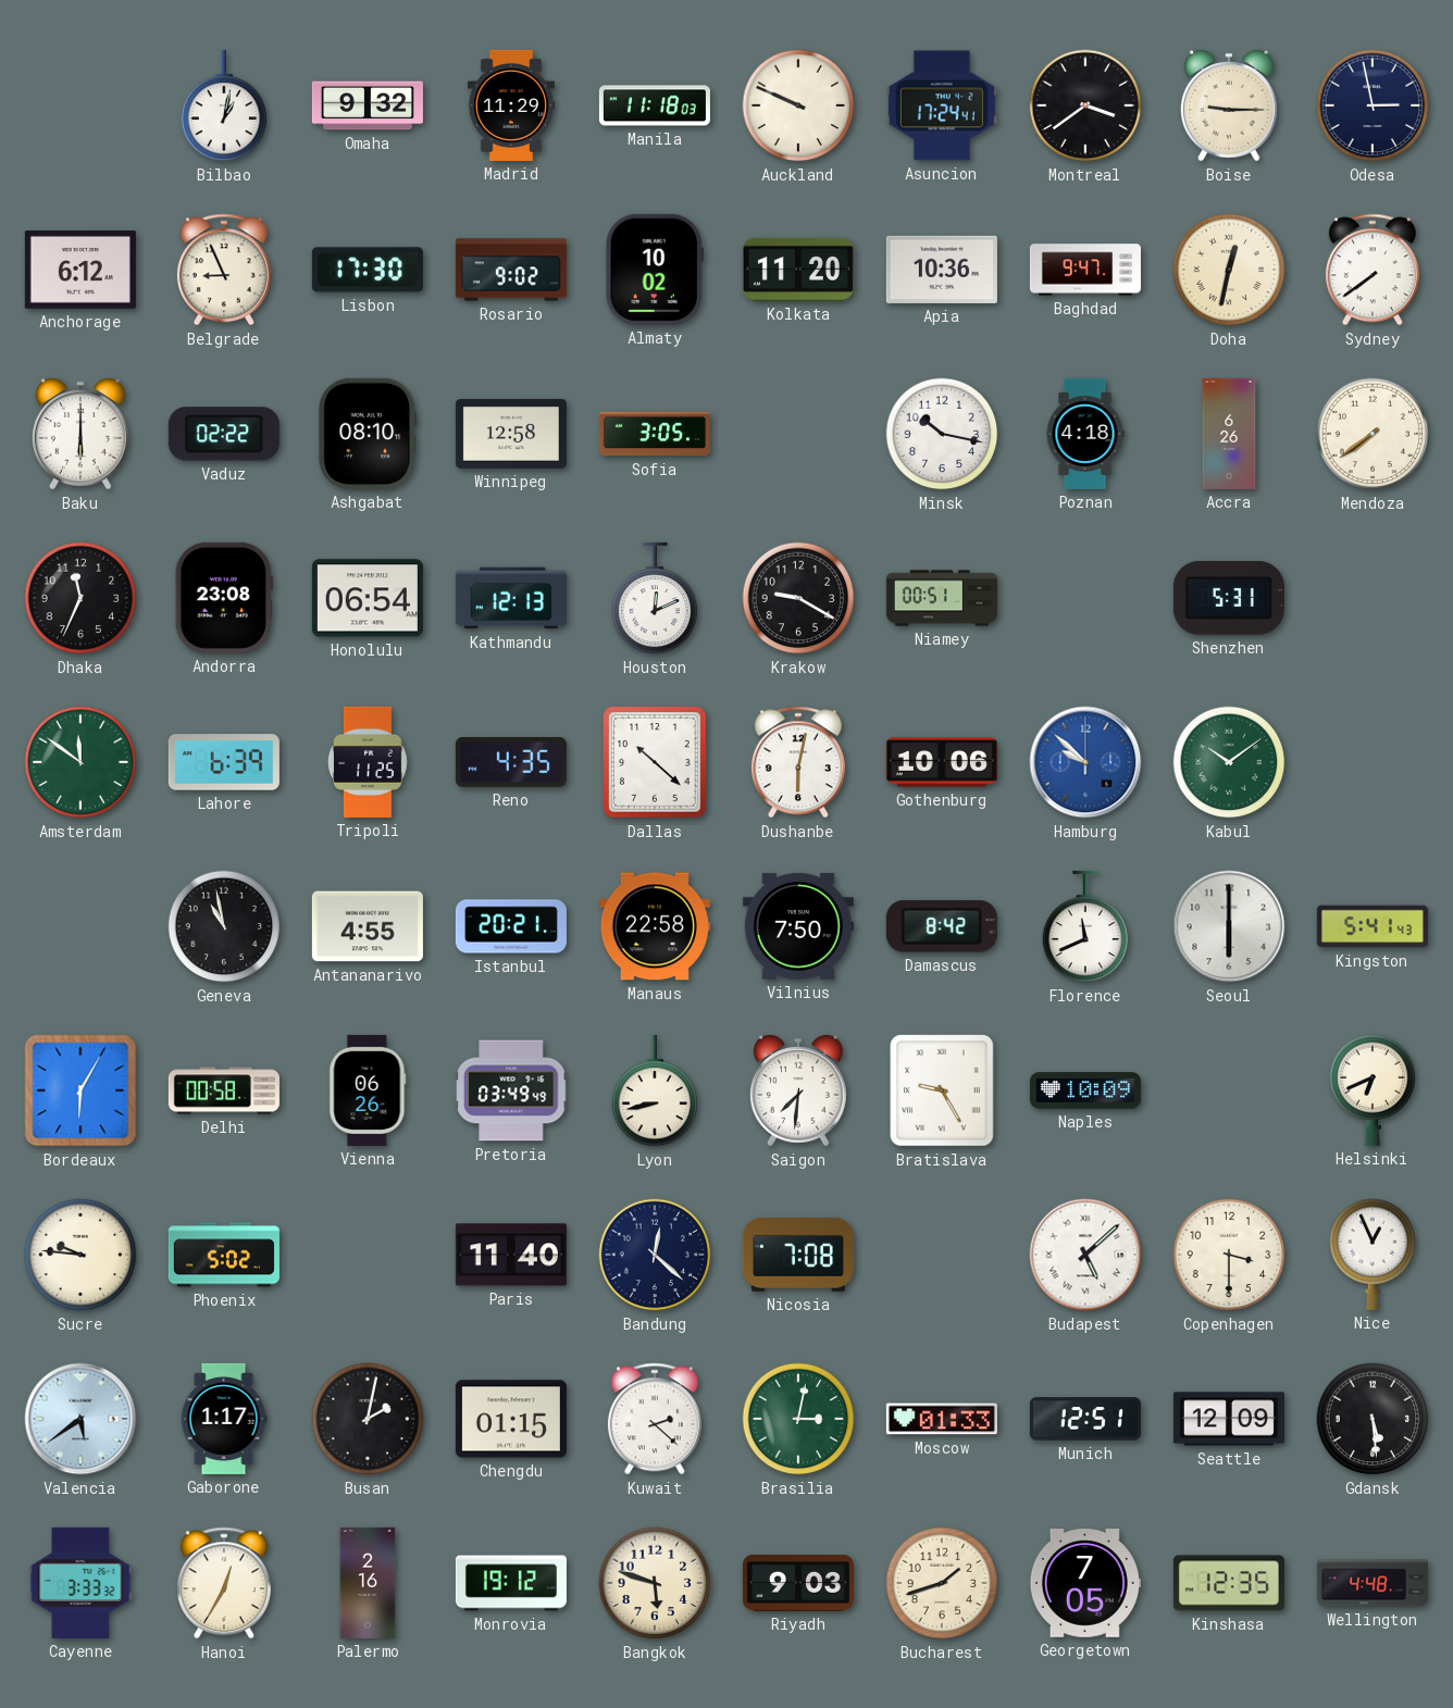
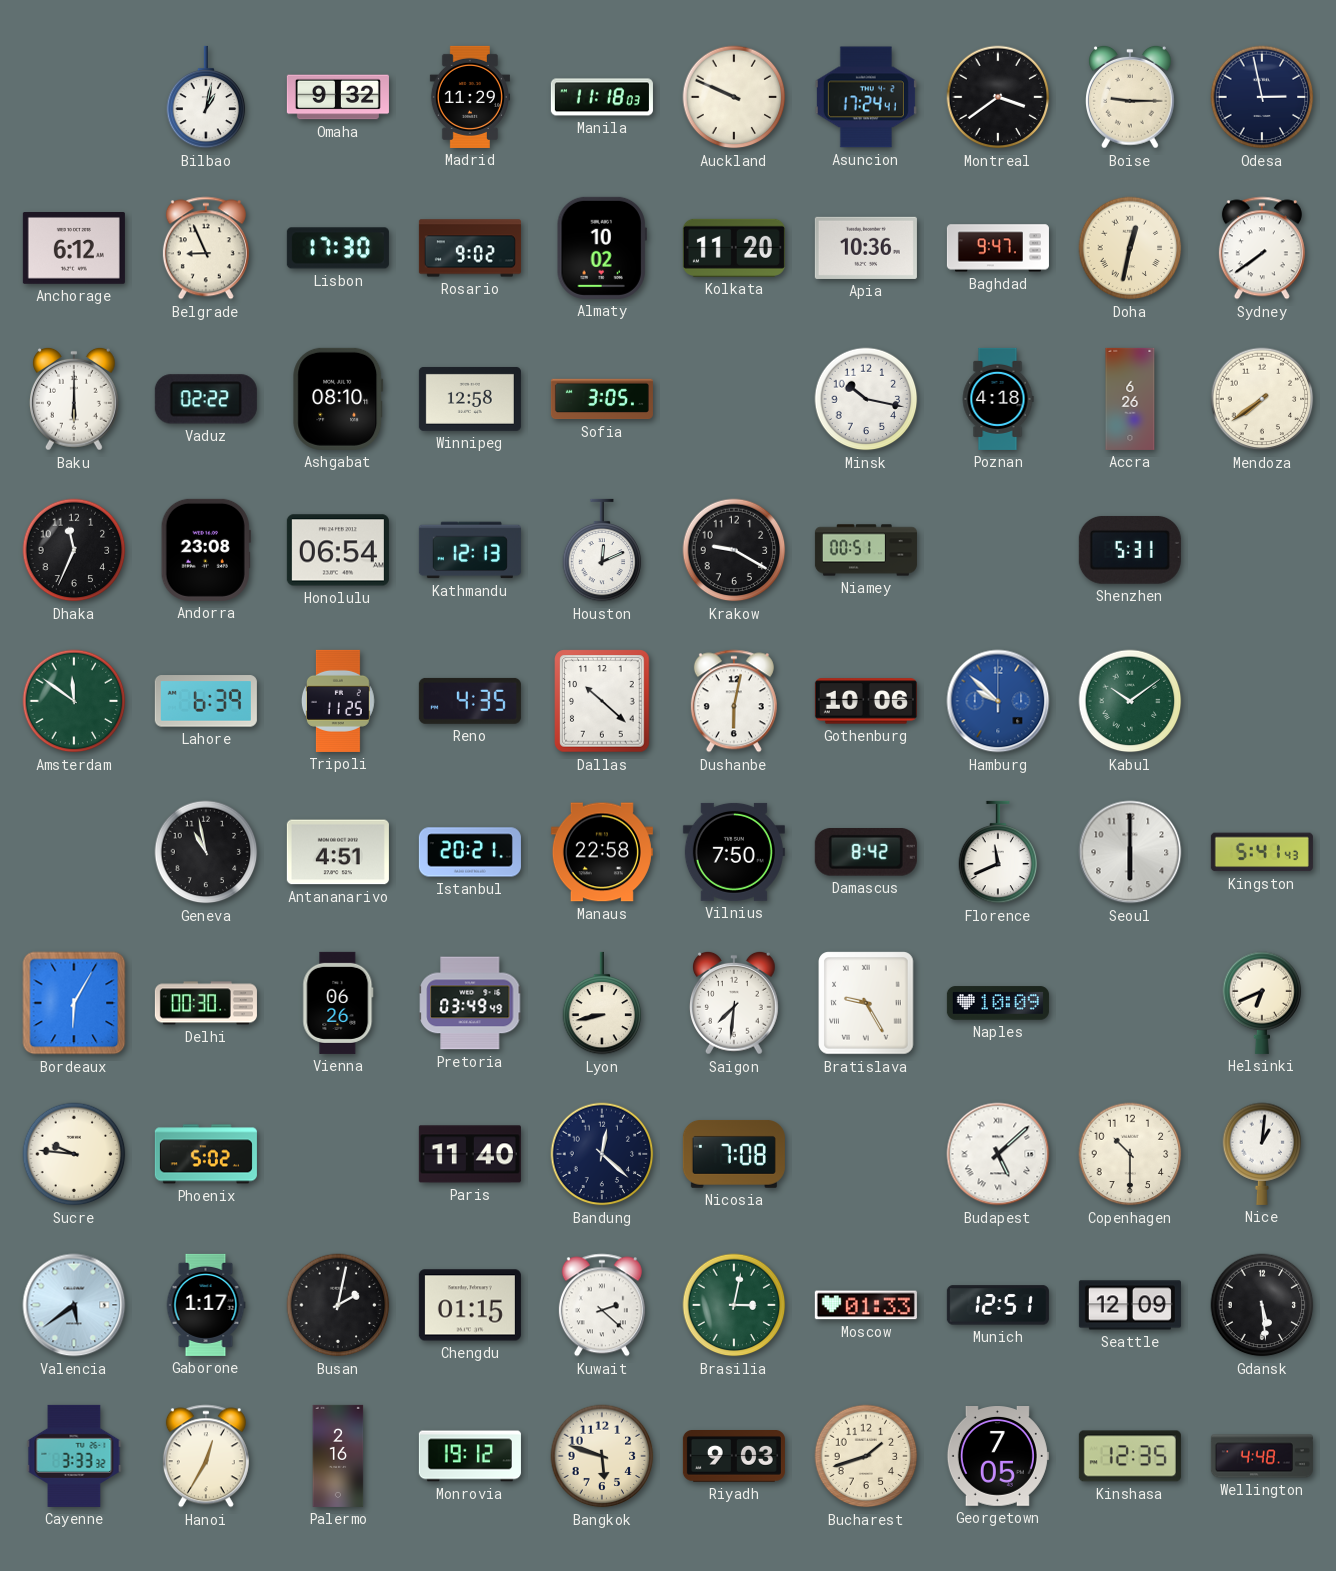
Antananarivo: 4:55 -> 4:51
Delhi: 00:58 -> 00:30
Copenhagen: 3:30 -> 10:30
Nice: 12:56 -> 1:01
